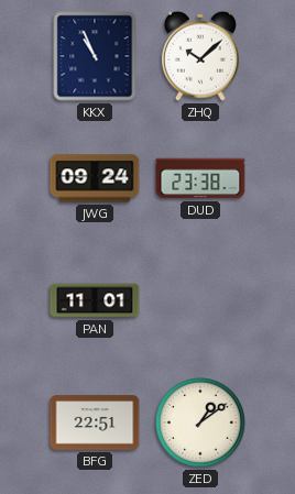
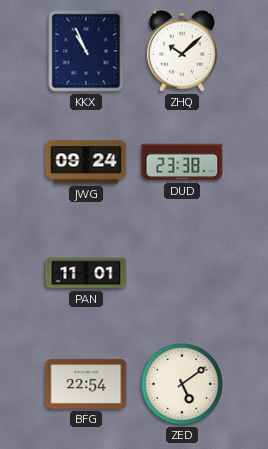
BFG: 22:51 -> 22:54
ZED: 1:09 -> 5:09
